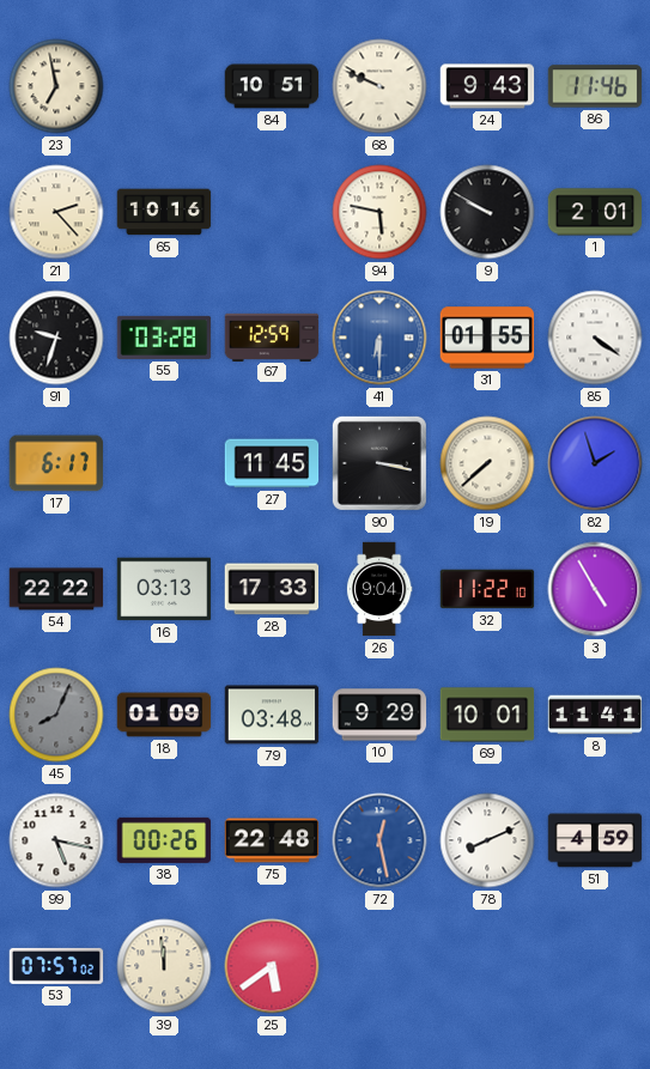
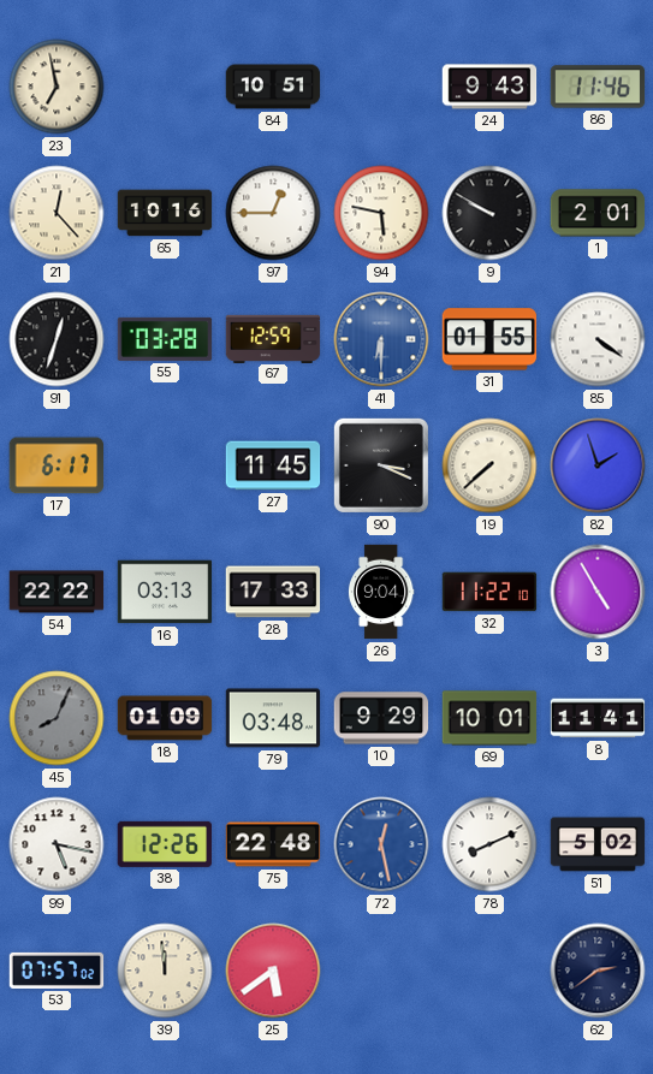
68: 9:49 -> none
21: 2:23 -> 12:23
97: none -> 12:45
91: 9:33 -> 12:33
90: 3:17 -> 3:19
38: 00:26 -> 12:26
51: 4:59 -> 5:02
62: none -> 2:39
